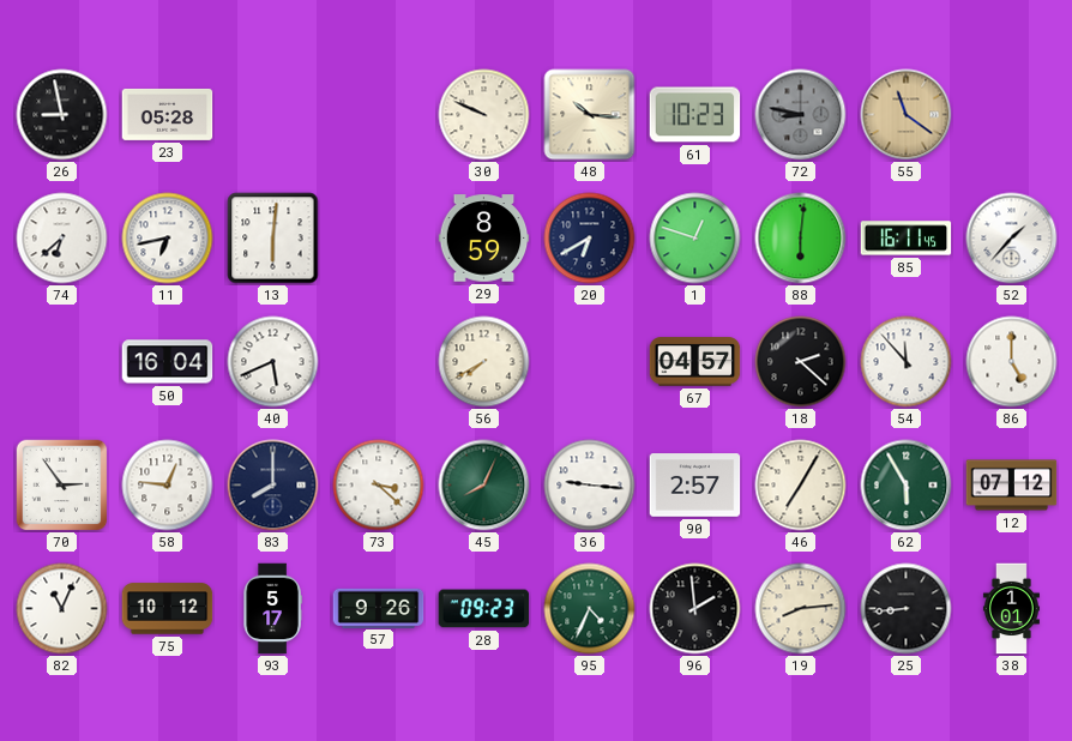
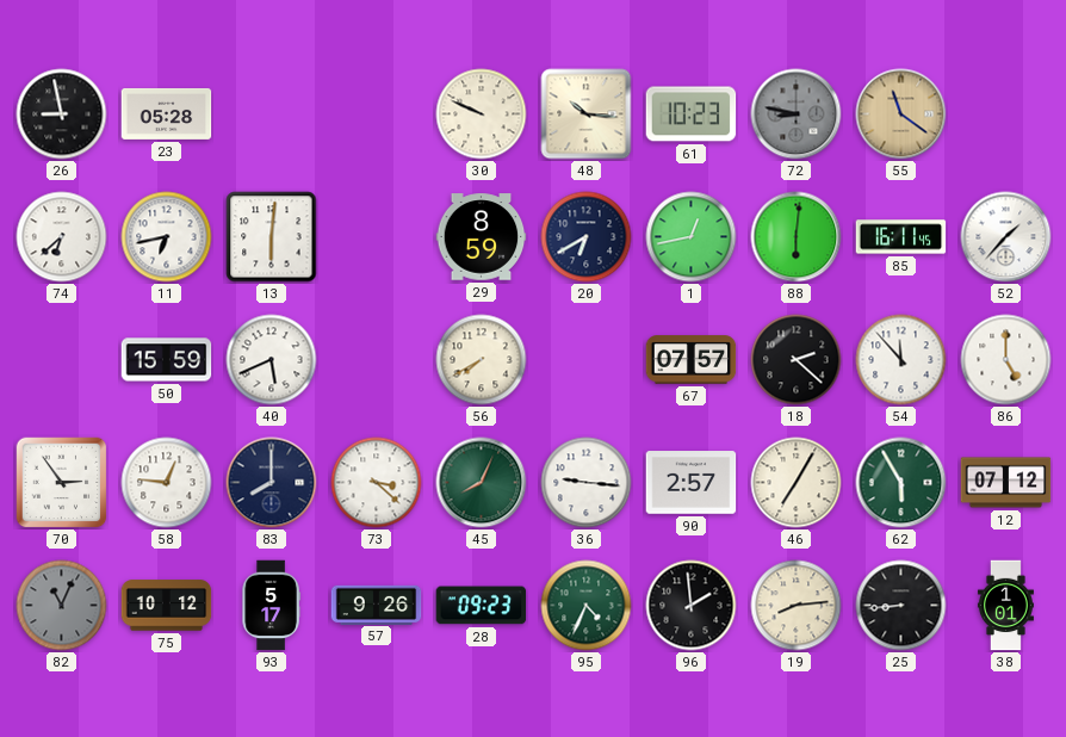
1: 12:48 -> 12:43
50: 16:04 -> 15:59
67: 04:57 -> 07:57
82 dial: white -> grey
